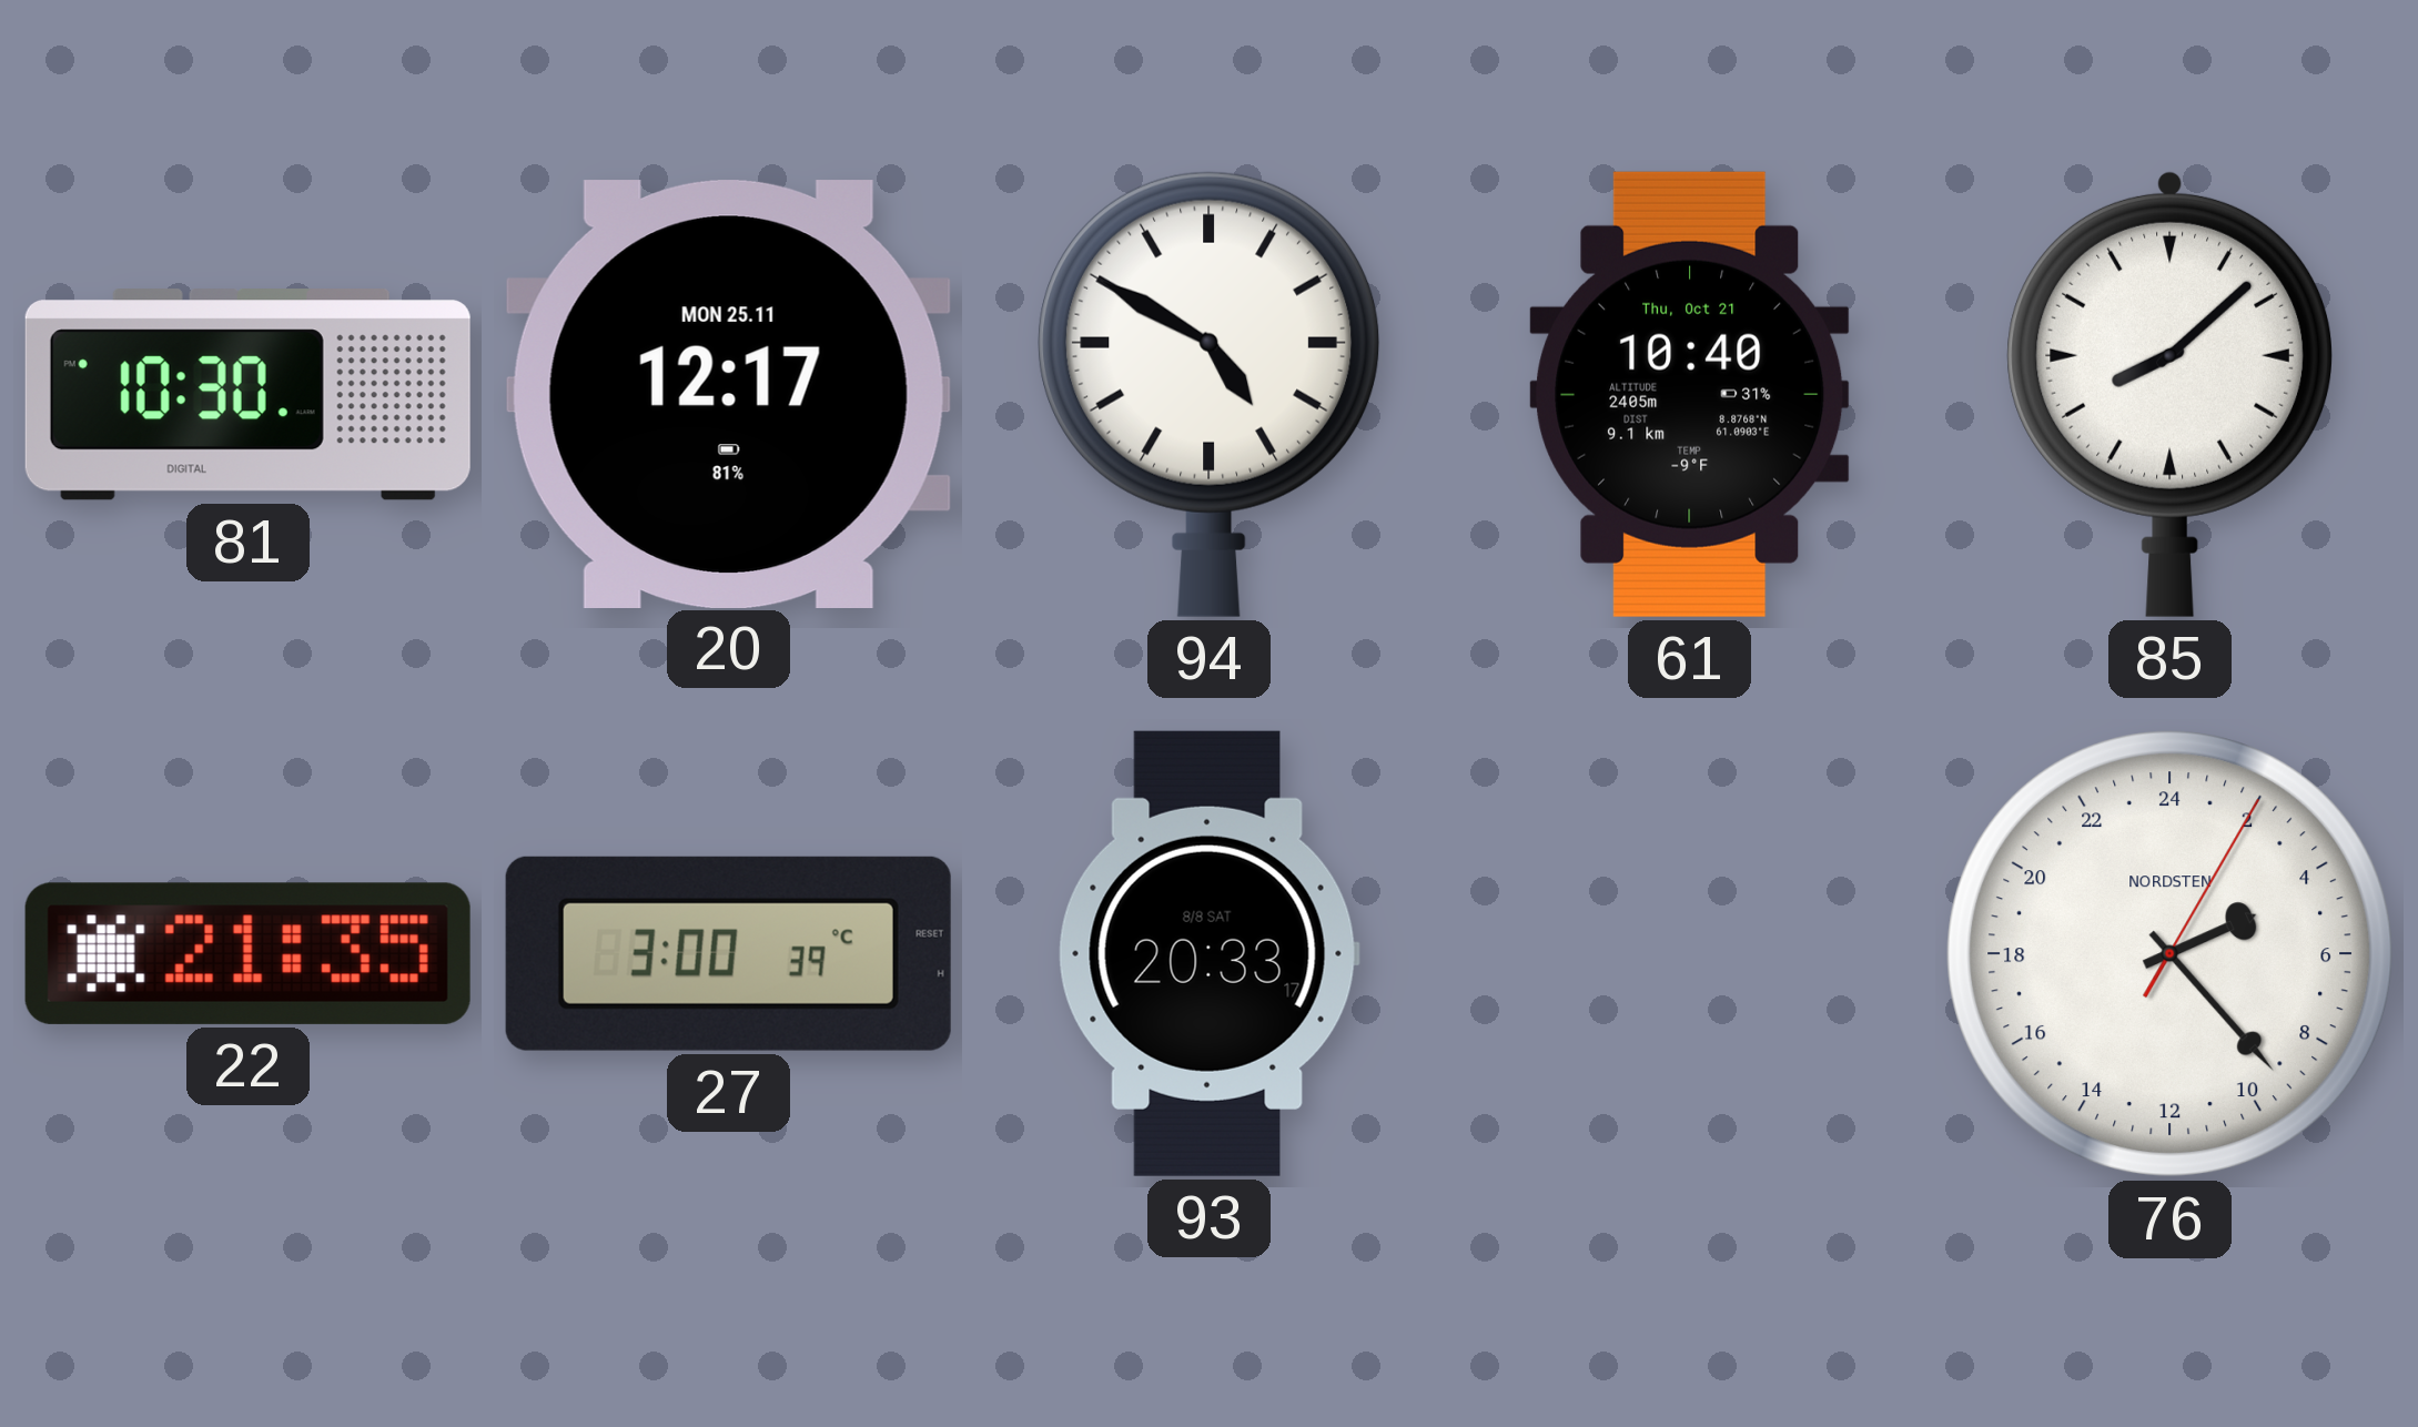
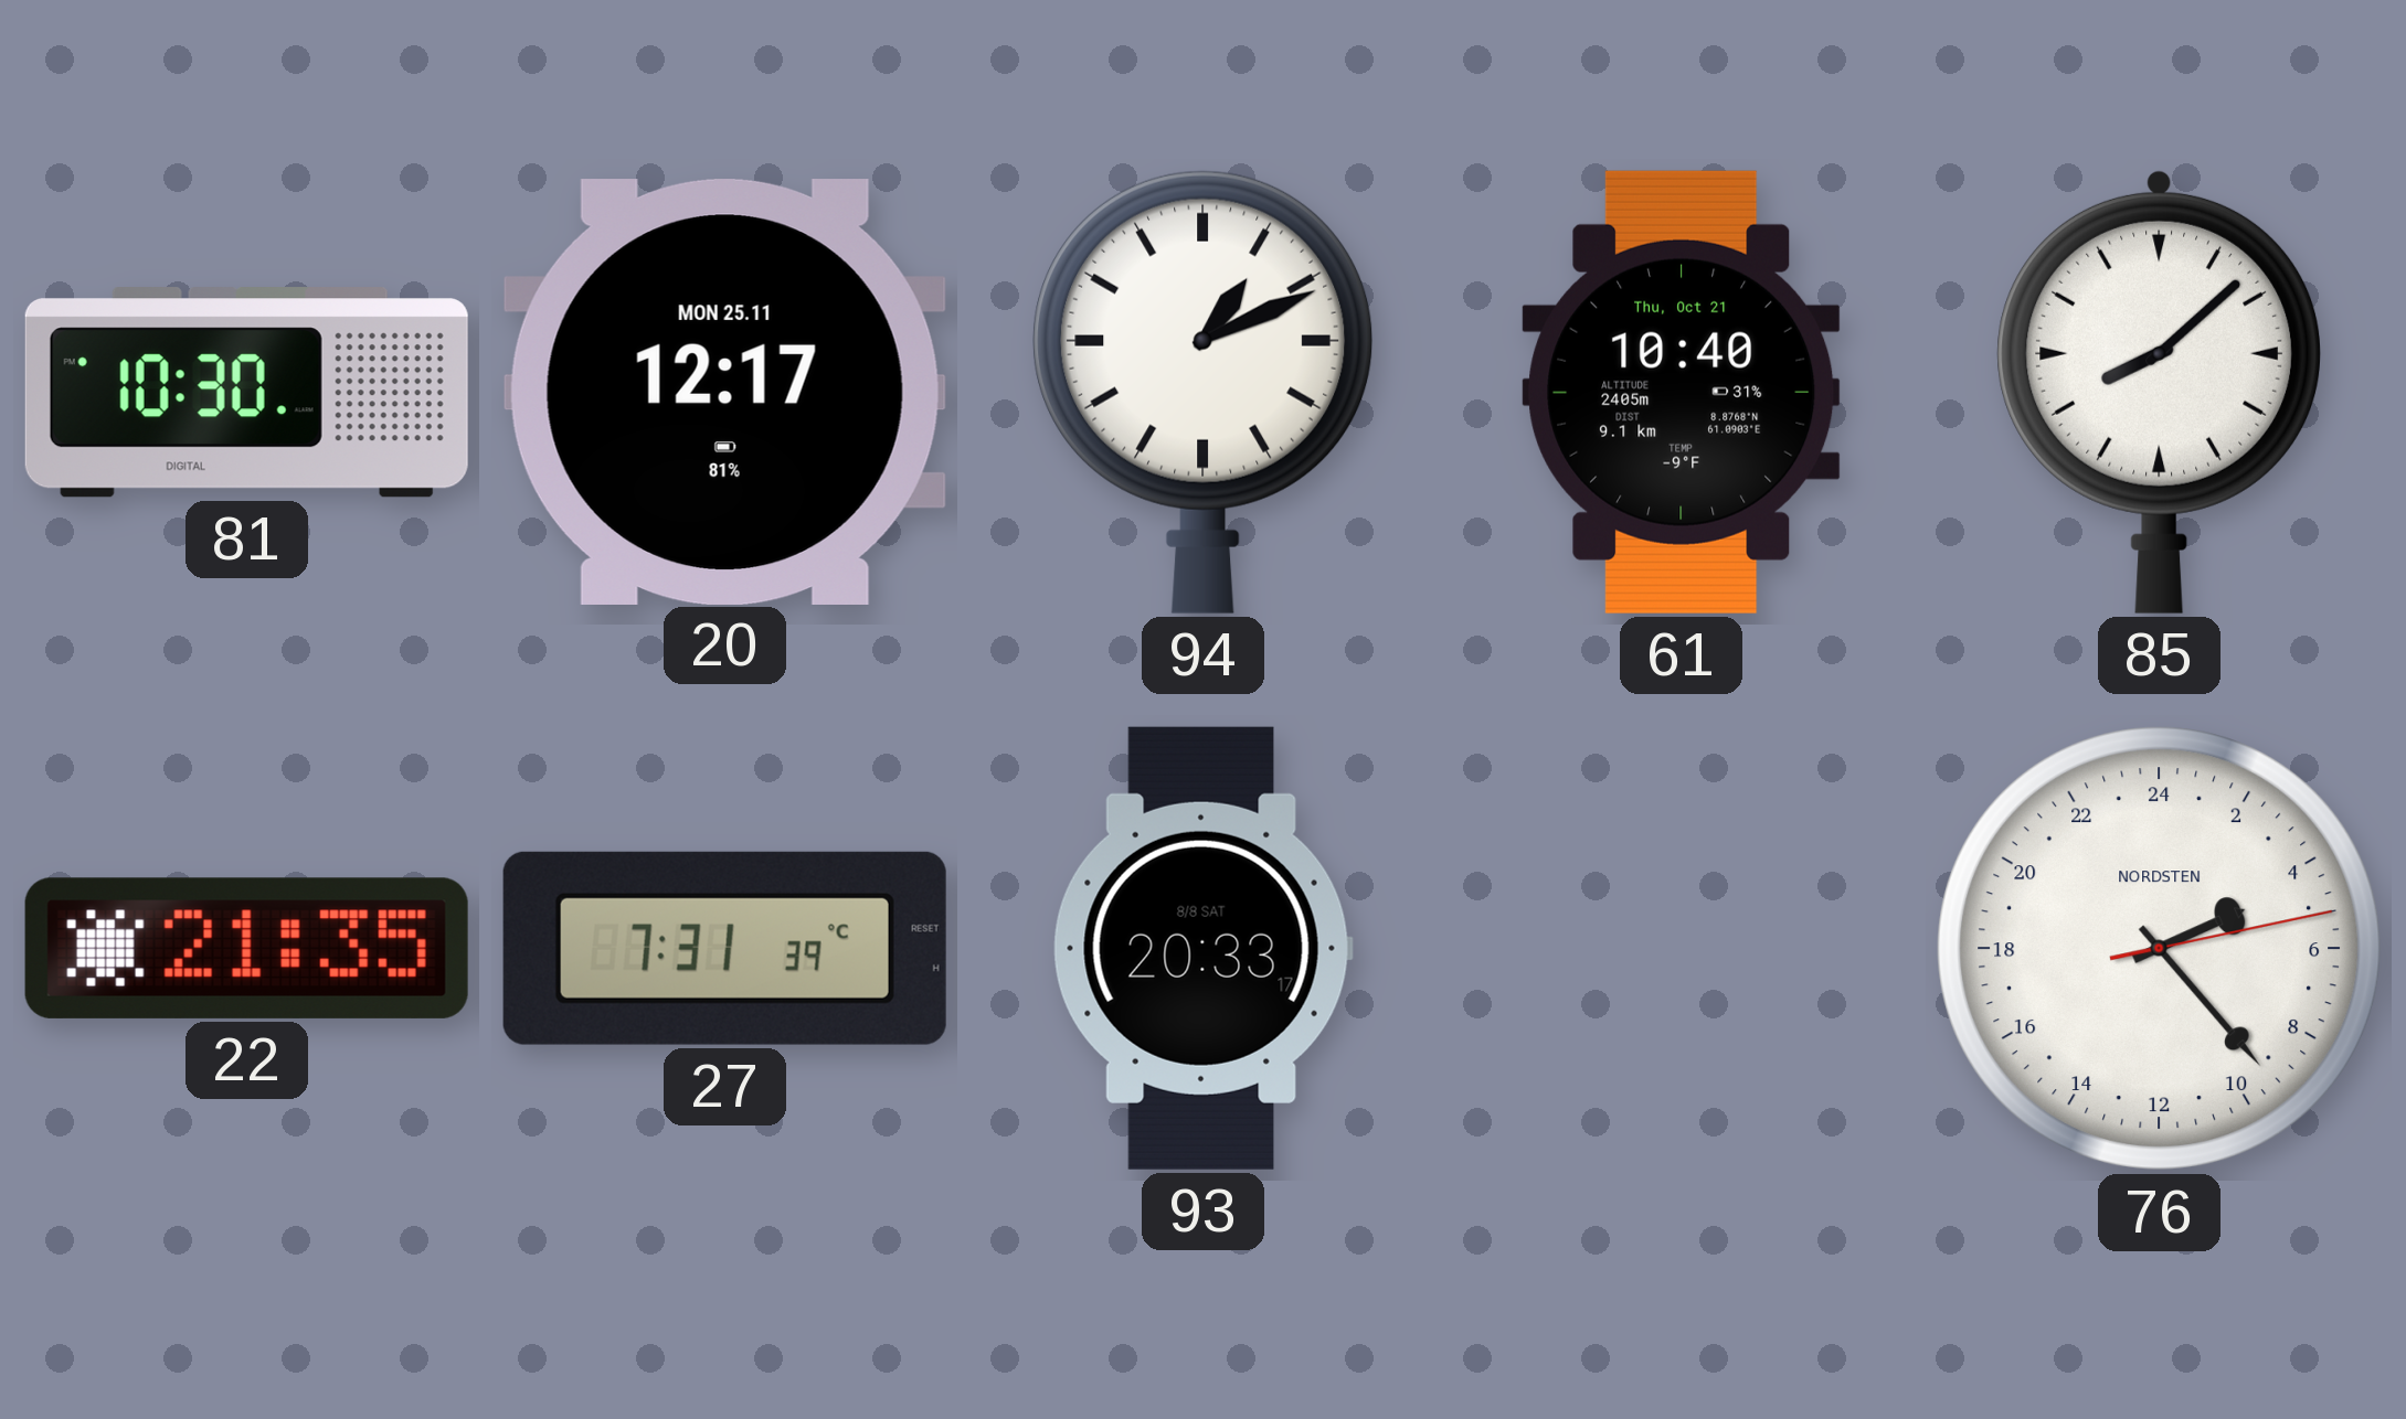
94: 4:50 -> 1:11
27: 3:00 -> 7:31
76: 4:23:05 -> 4:23:13
